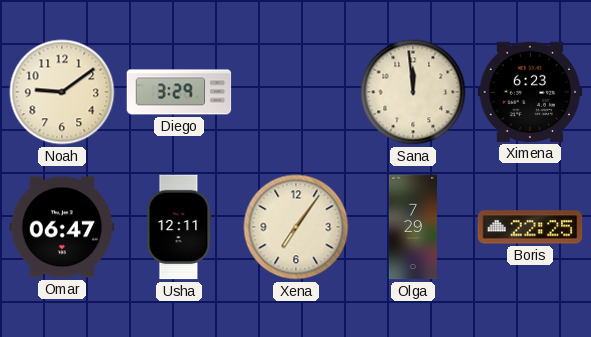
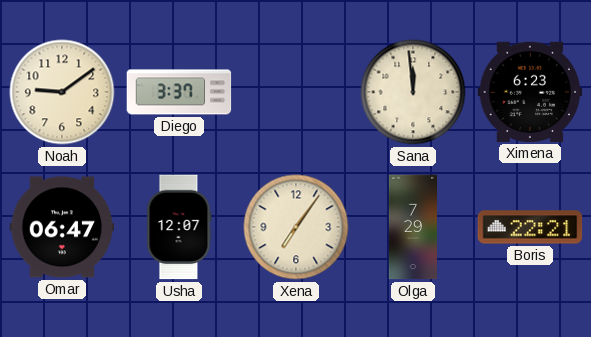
Diego: 3:29 -> 3:37
Usha: 12:11 -> 12:07
Boris: 22:25 -> 22:21
